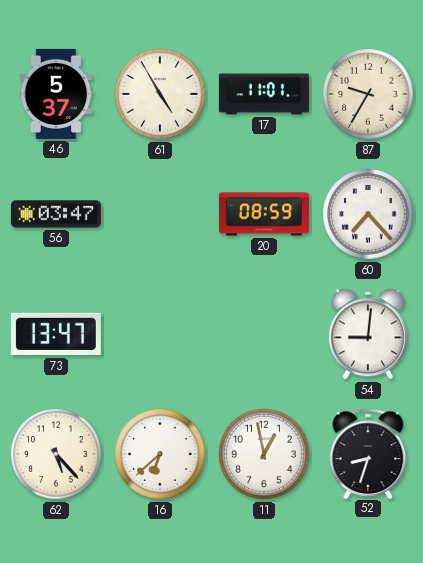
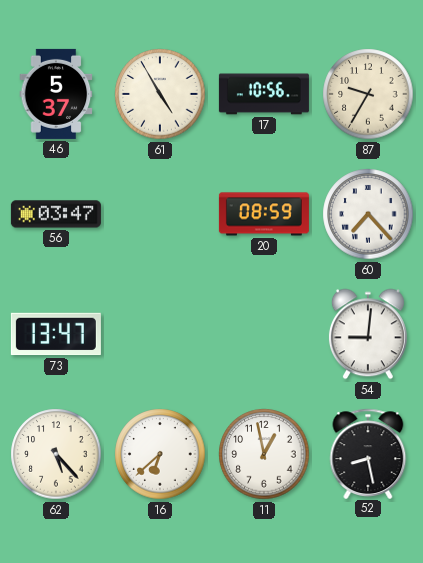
17: 11:01 -> 10:56
52: 8:33 -> 8:28
